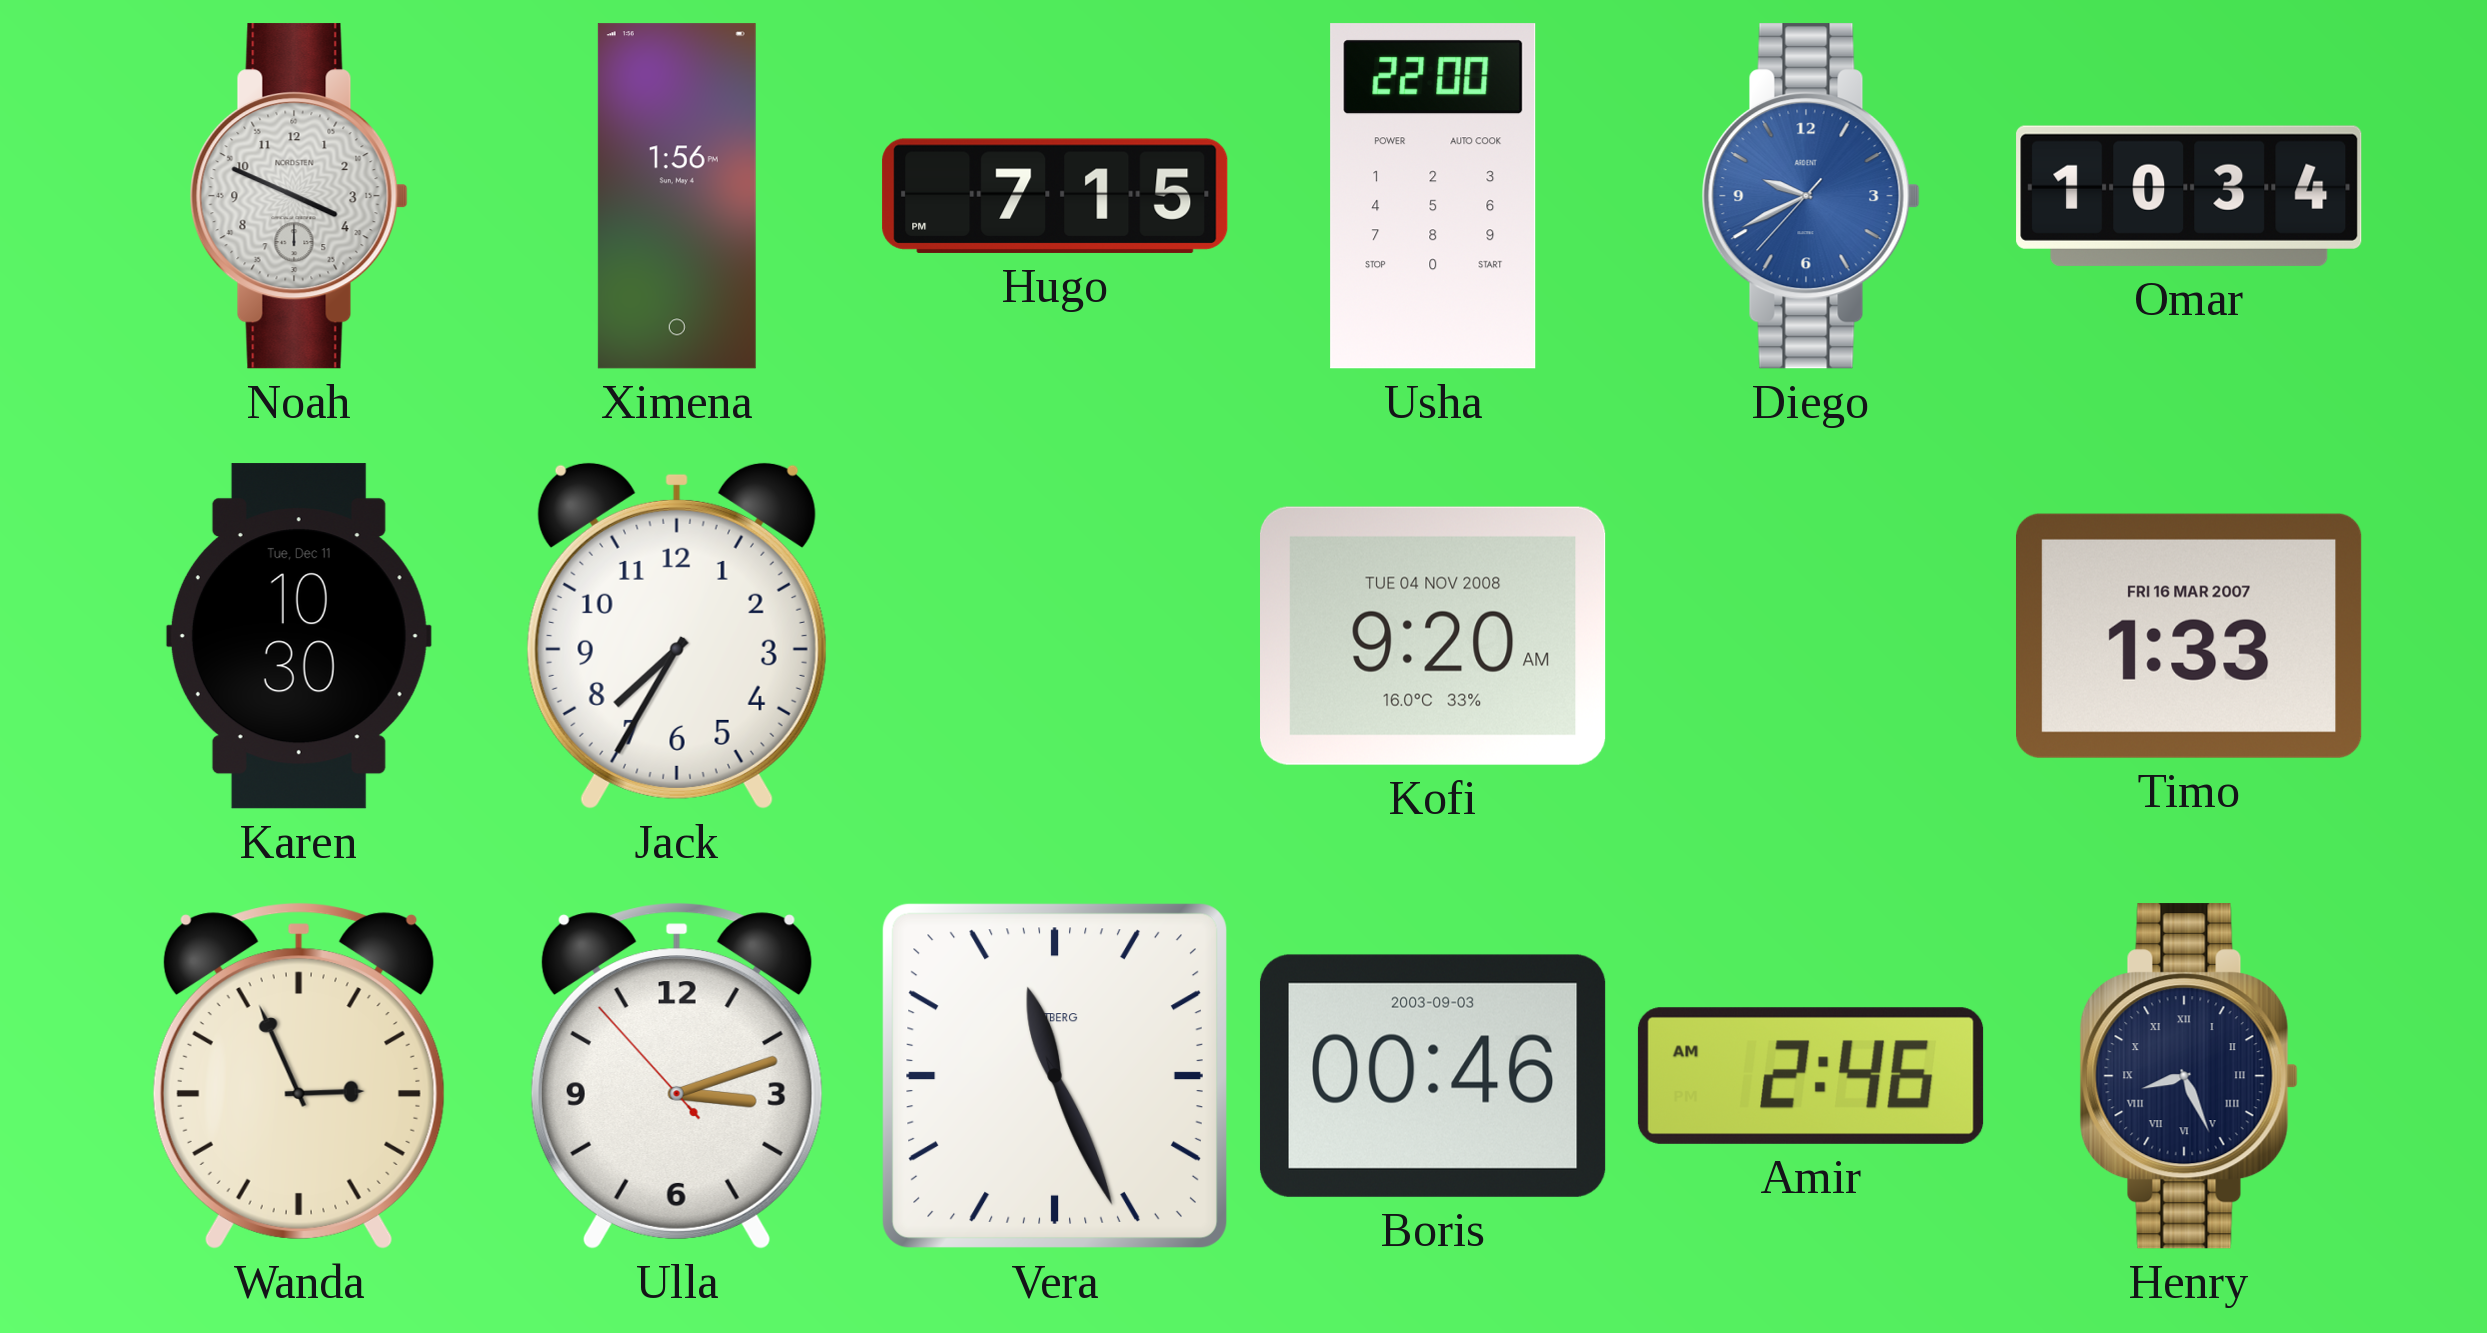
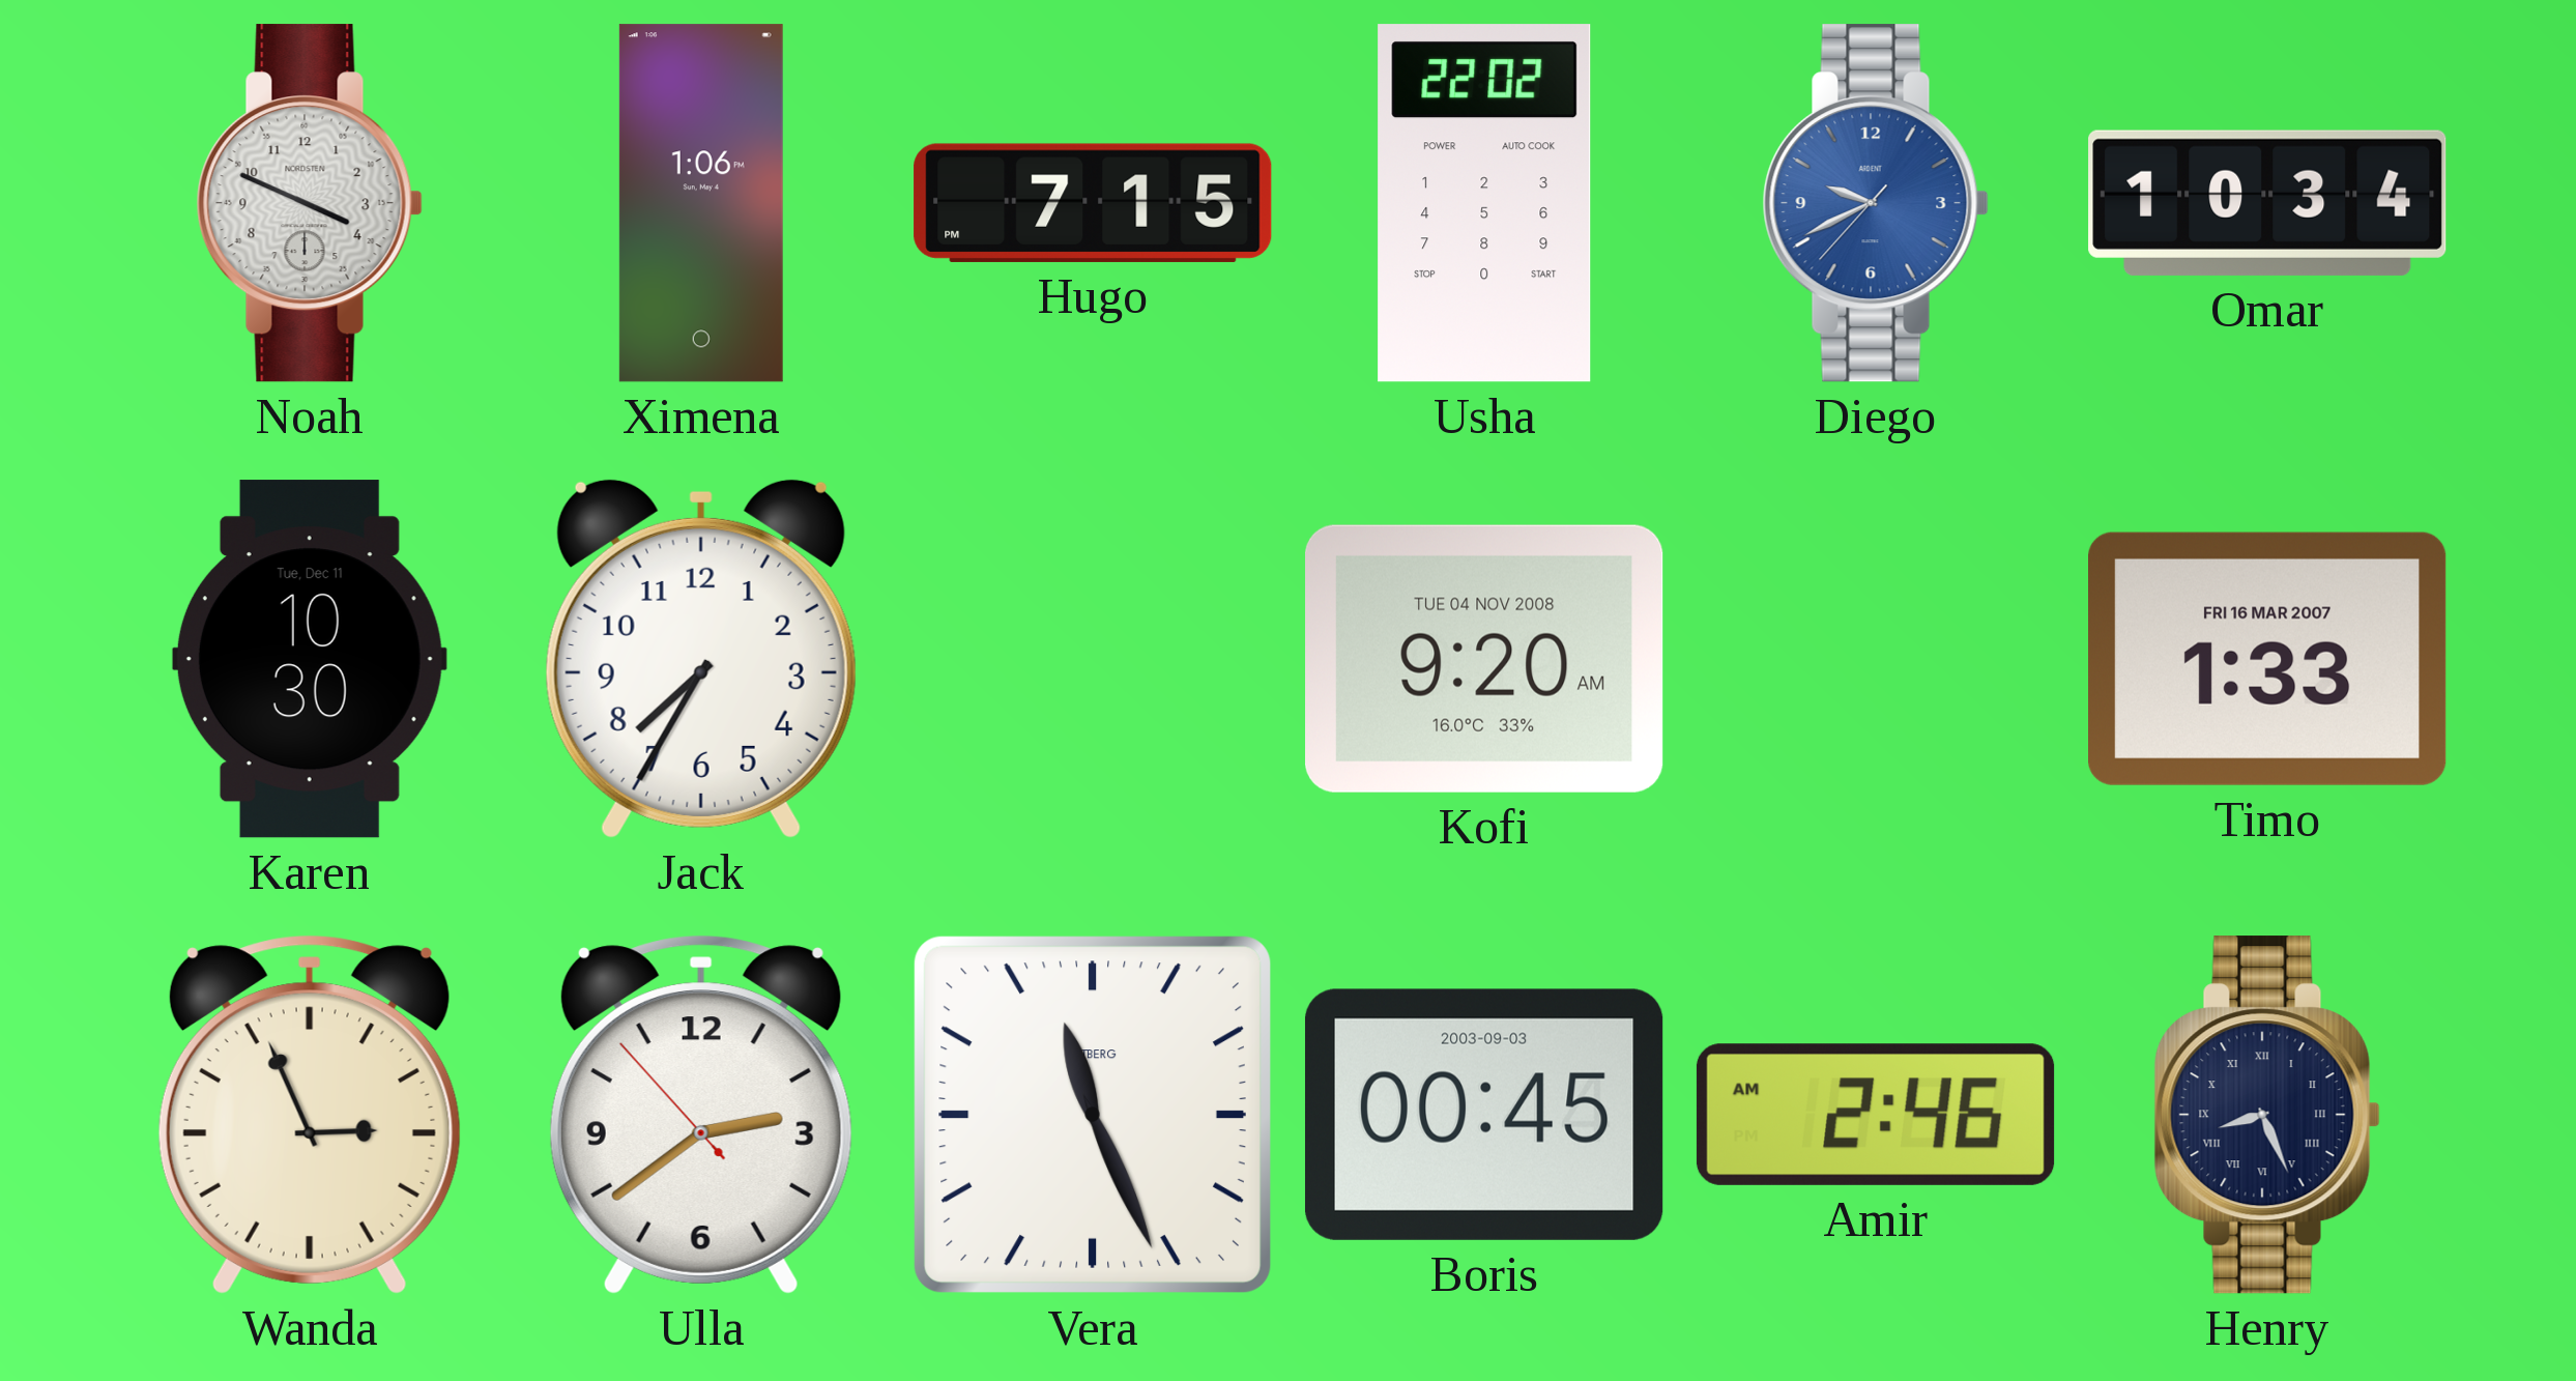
Ximena: 1:56 -> 1:06
Usha: 22:00 -> 22:02
Ulla: 3:11 -> 2:38
Boris: 00:46 -> 00:45
